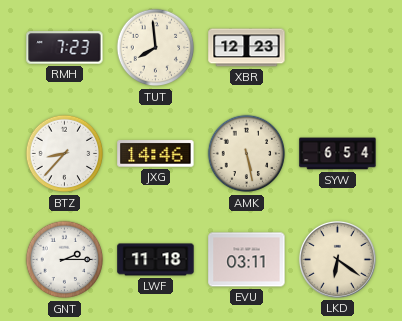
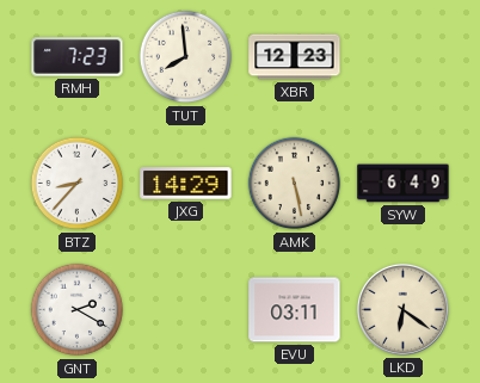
JXG: 14:46 -> 14:29
SYW: 6:54 -> 6:49
GNT: 2:15 -> 2:20
LWF: 11:18 -> none
